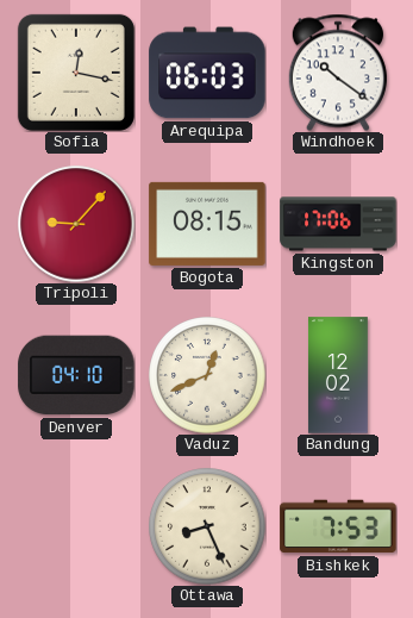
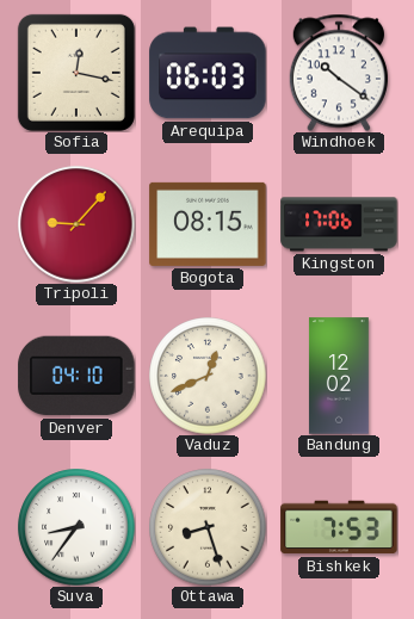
Suva: none -> 8:36
Ottawa: 8:26 -> 8:27
